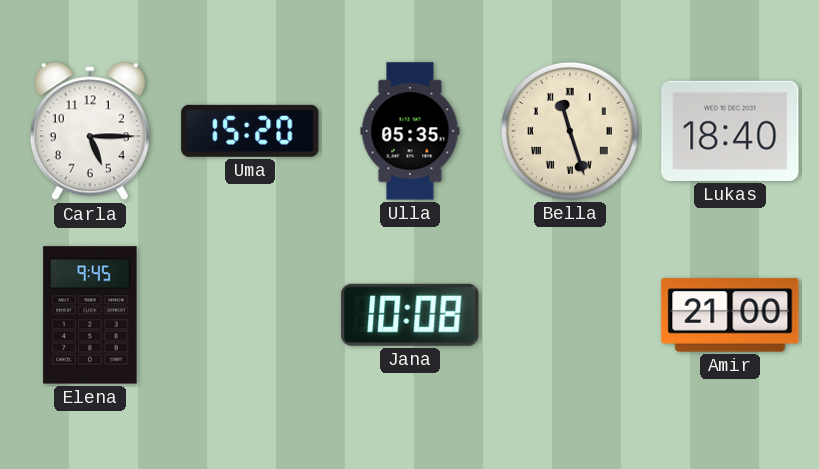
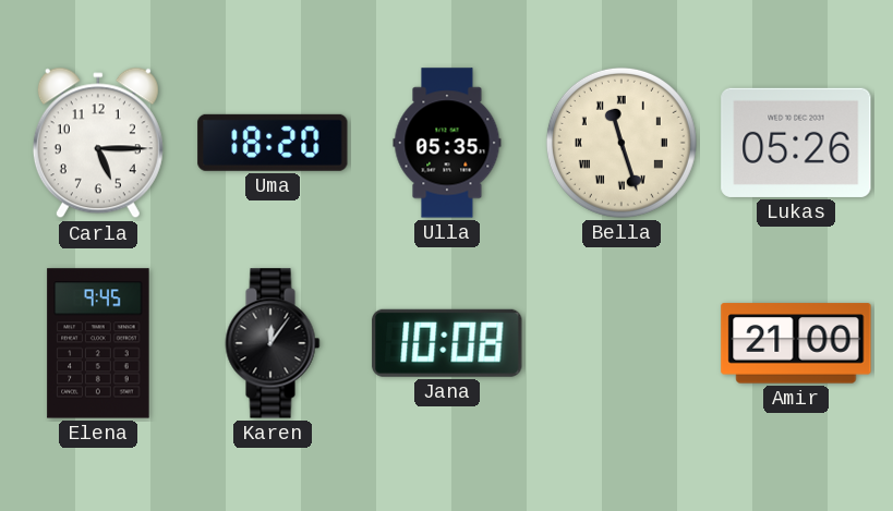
Uma: 15:20 -> 18:20
Lukas: 18:40 -> 05:26
Karen: none -> 12:06
